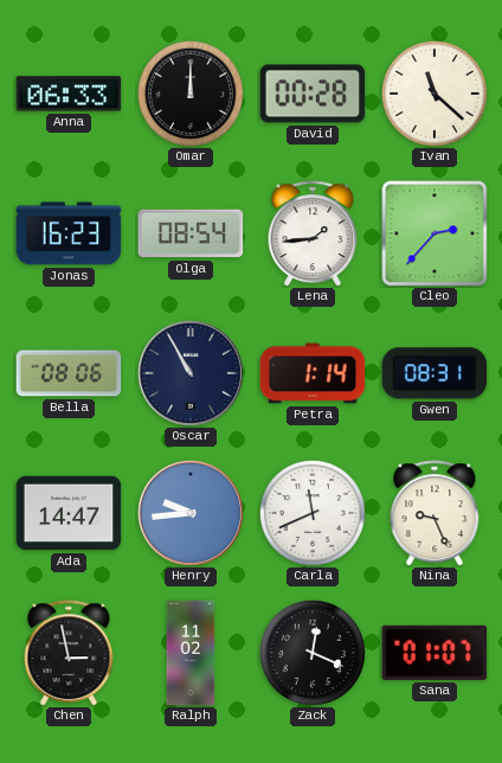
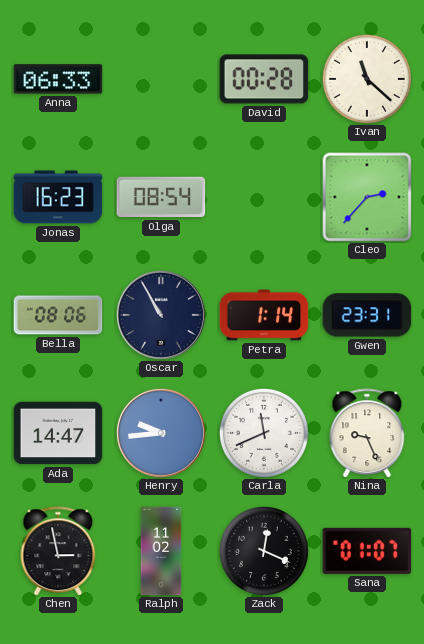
Omar: 12:00 -> none
Lena: 1:44 -> none
Gwen: 08:31 -> 23:31
